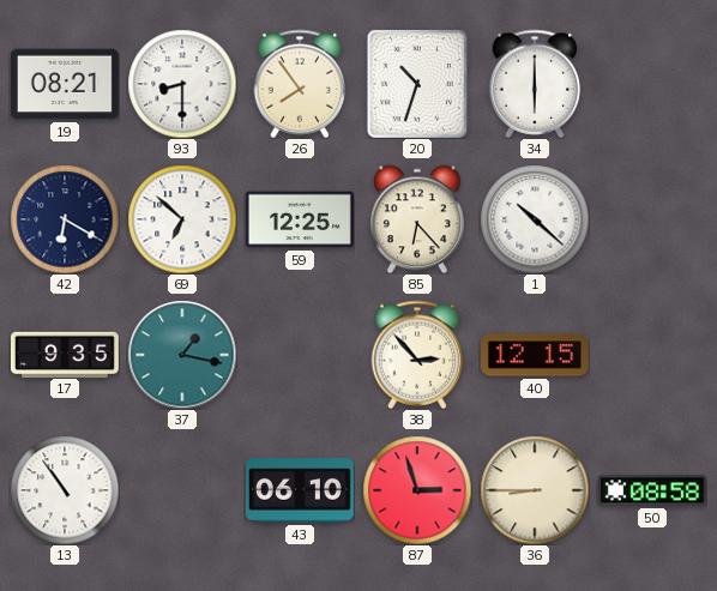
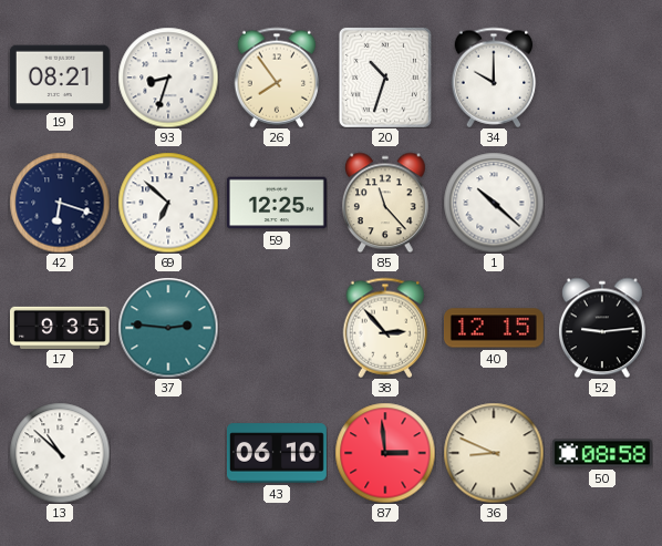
93: 8:30 -> 8:33
34: 6:00 -> 10:00
42: 6:20 -> 6:18
85: 6:23 -> 11:23
37: 1:17 -> 2:46
52: none -> 9:14
13: 10:54 -> 10:52
87: 2:57 -> 2:59
36: 8:45 -> 8:49
